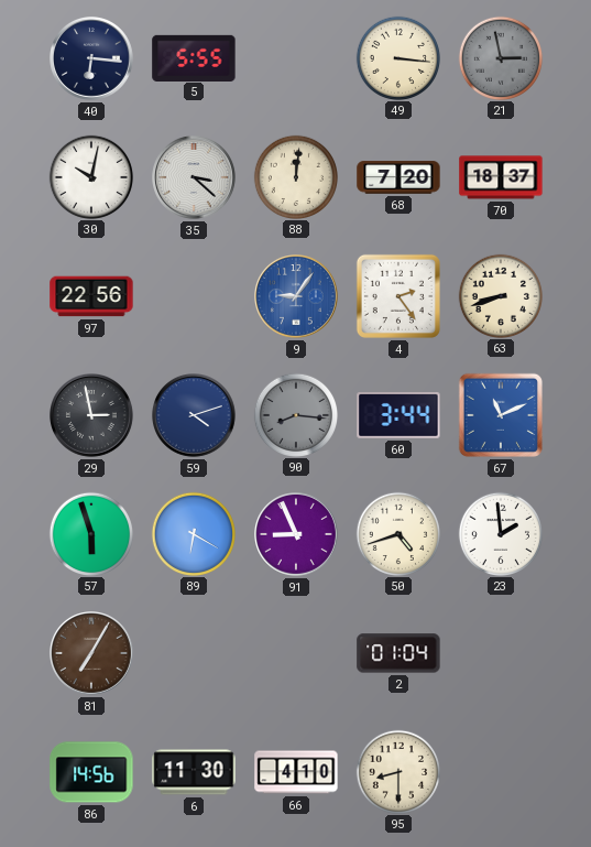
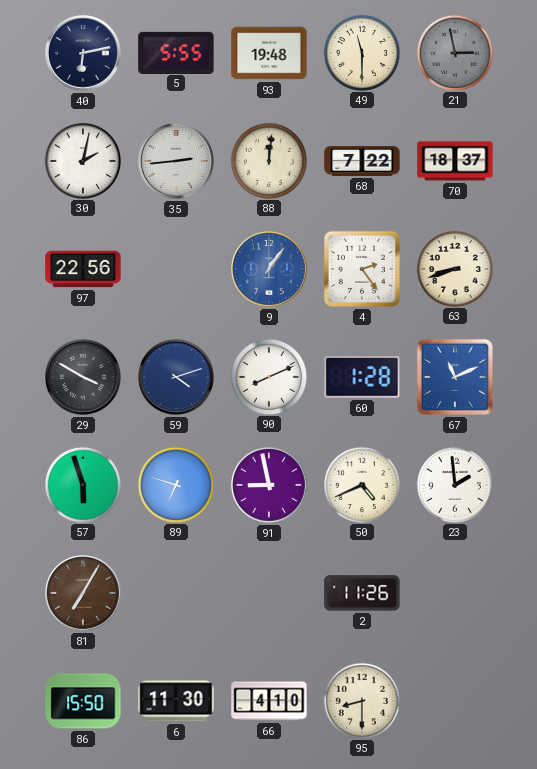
40: 6:16 -> 6:13
93: none -> 19:48
49: 3:16 -> 11:30
30: 10:02 -> 2:02
35: 3:22 -> 2:44
68: 7:20 -> 7:22
9: 9:06 -> 1:06
29: 2:58 -> 3:50
90: 8:16 -> 8:11
90 dial: grey -> white
60: 3:44 -> 1:28
89: 6:20 -> 6:48
91: 8:56 -> 8:58
50: 4:42 -> 4:41
2: 01:04 -> 11:26
86: 14:56 -> 15:50
